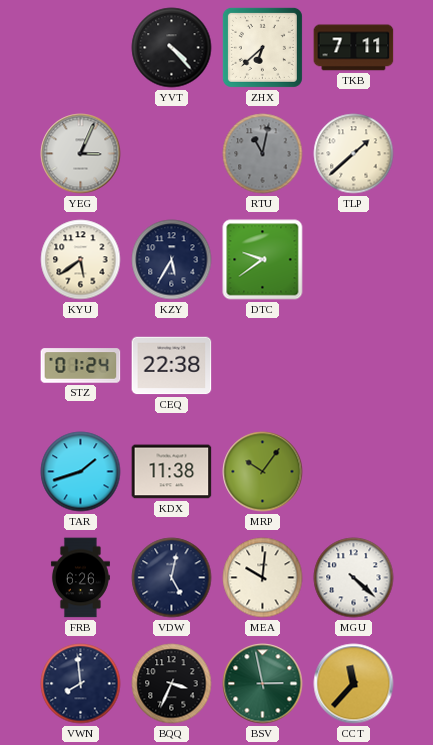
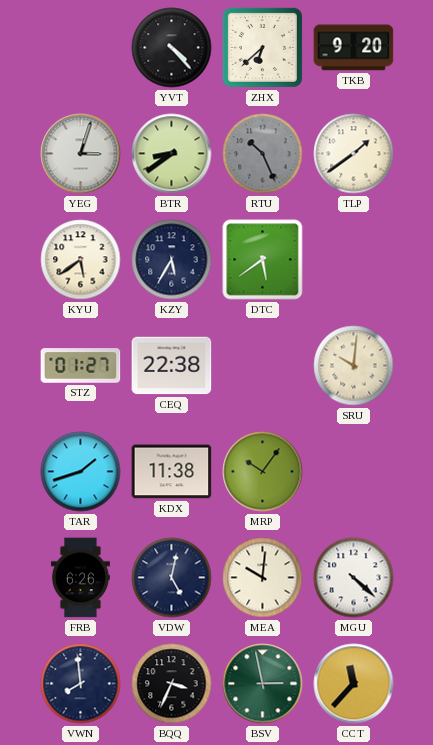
TKB: 7:11 -> 9:20
YEG: 3:04 -> 3:03
BTR: none -> 8:39
RTU: 11:02 -> 10:26
TLP: 1:38 -> 1:39
DTC: 9:39 -> 5:39
STZ: 01:24 -> 01:27
SRU: none -> 10:01
